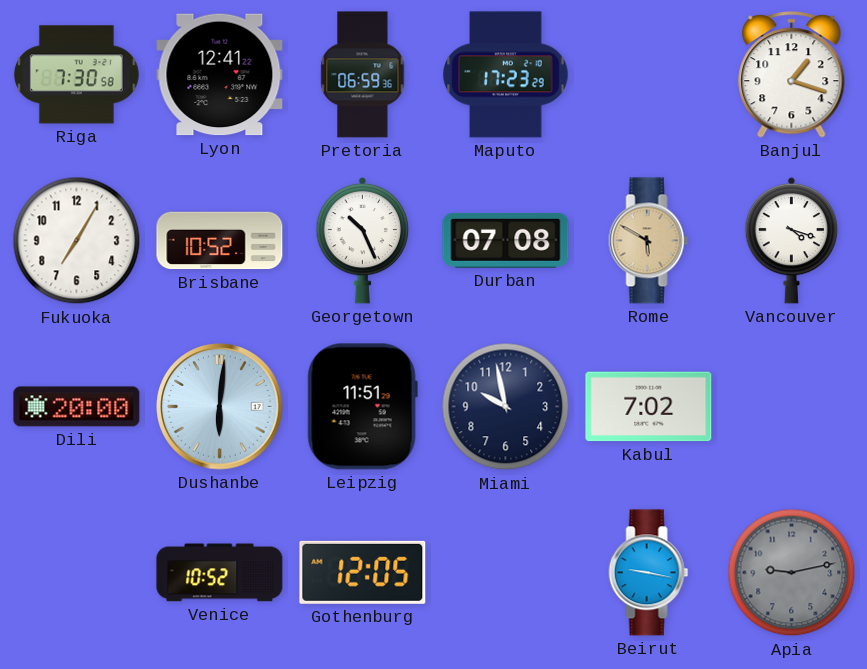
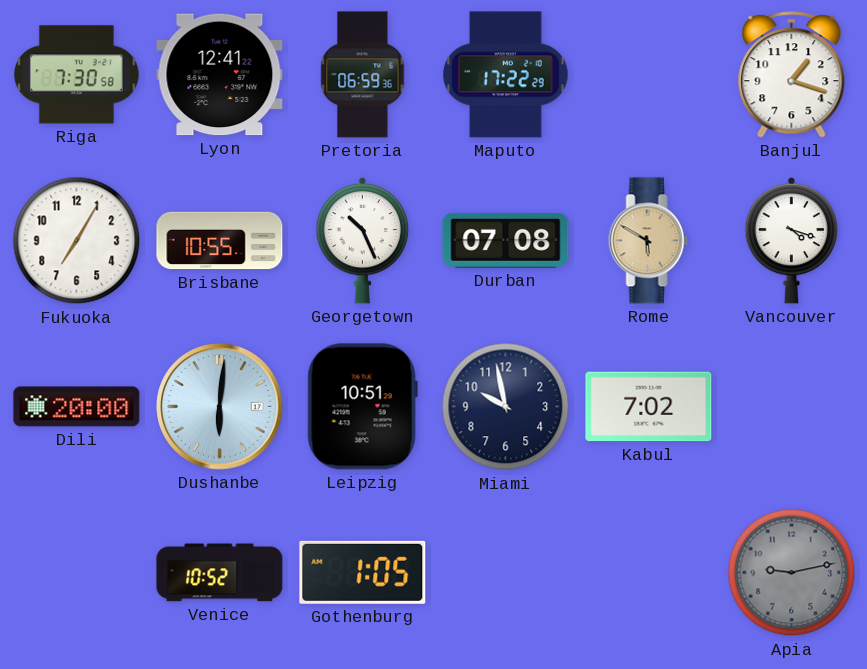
Maputo: 17:23 -> 17:22
Brisbane: 10:52 -> 10:55
Leipzig: 11:51 -> 10:51
Gothenburg: 12:05 -> 1:05
Beirut: 9:17 -> none
